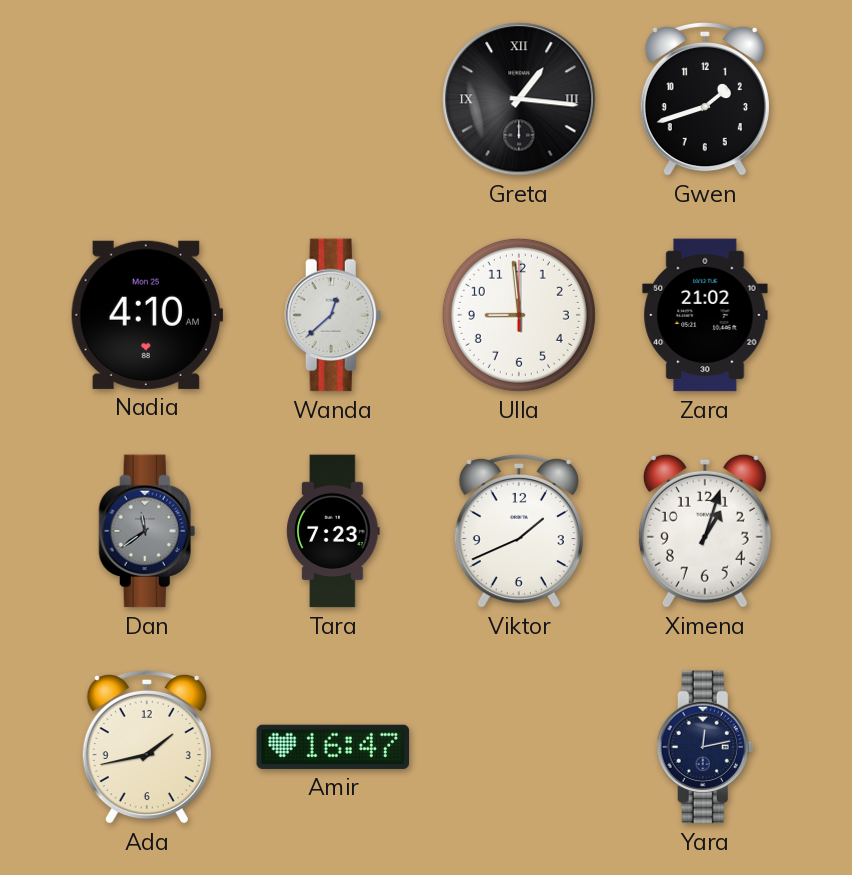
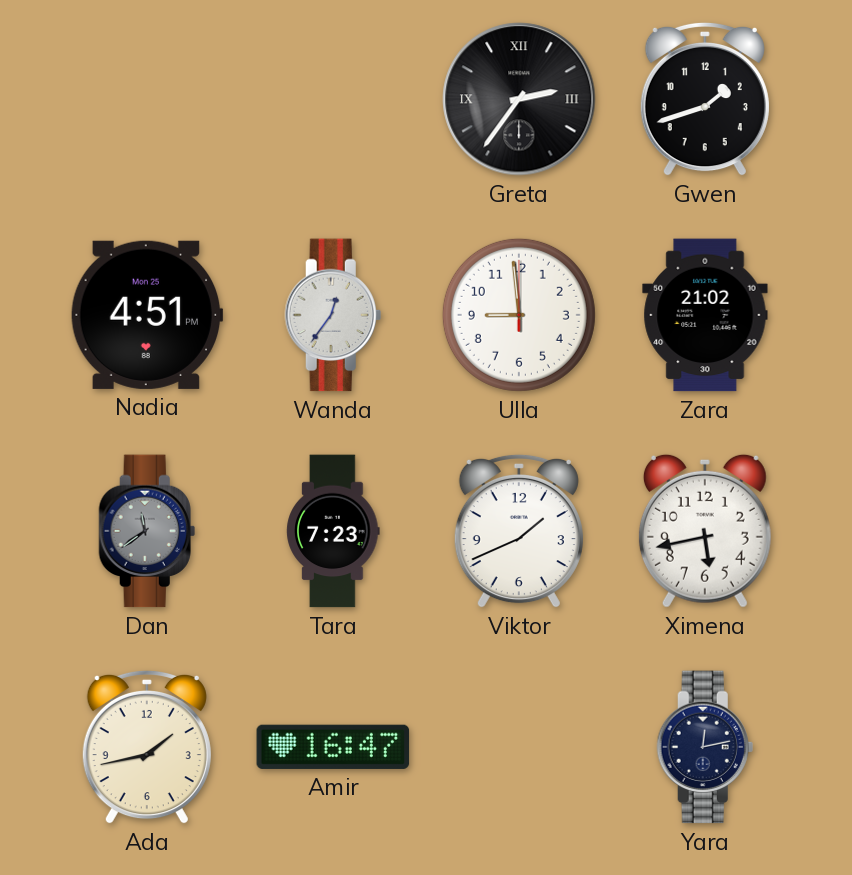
Greta: 1:16 -> 2:36
Nadia: 4:10 -> 4:51
Wanda: 12:38 -> 12:36
Ximena: 1:03 -> 5:43
